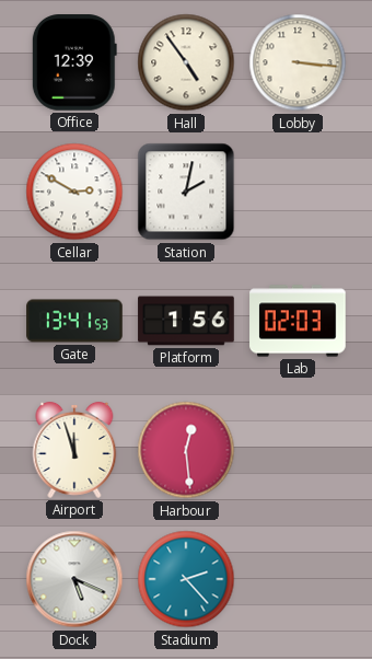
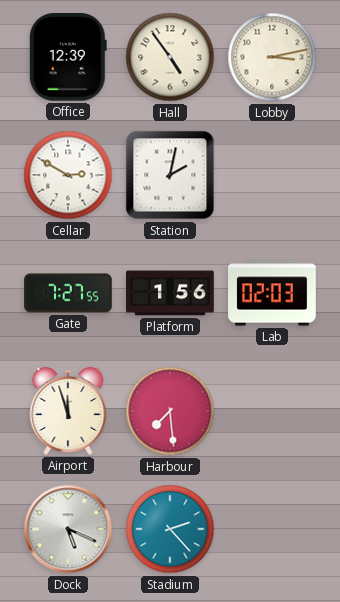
Lobby: 3:16 -> 3:13
Gate: 13:41 -> 7:27
Harbour: 12:29 -> 7:29
